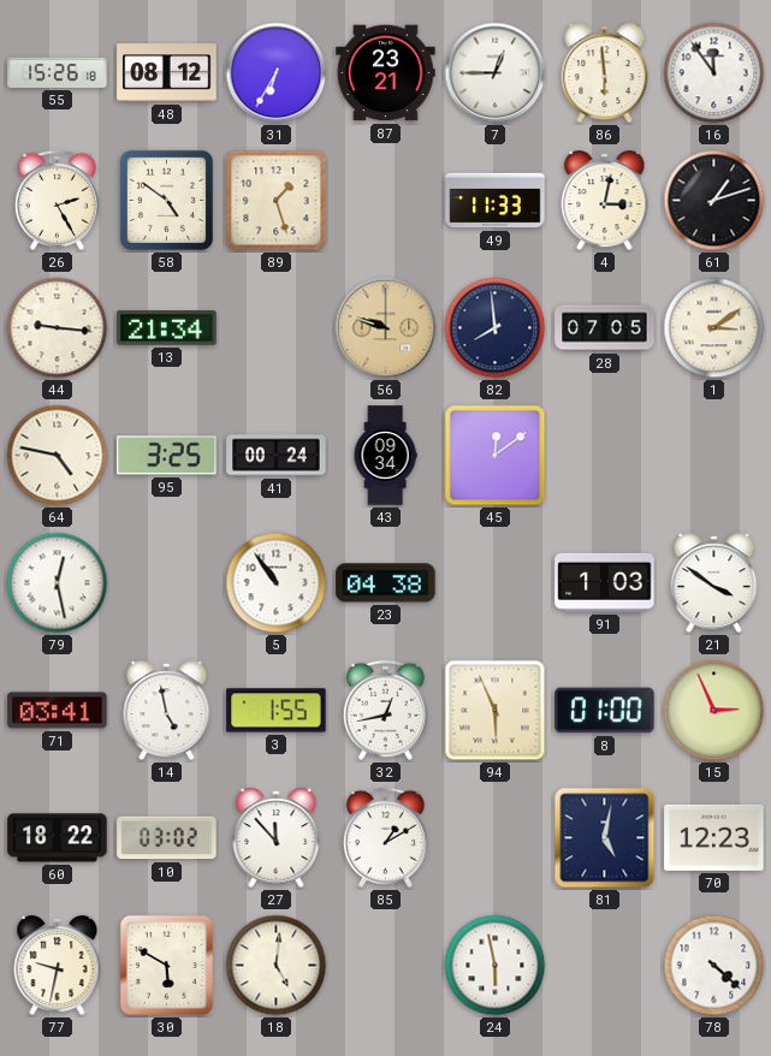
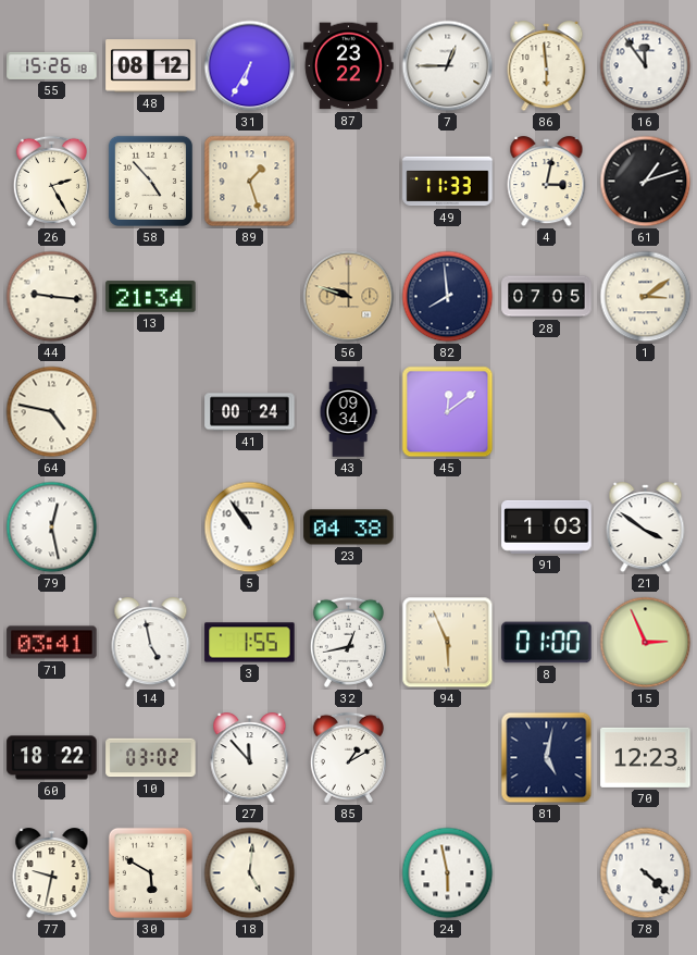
87: 23:21 -> 23:22
58: 4:51 -> 4:53
95: 3:25 -> none
